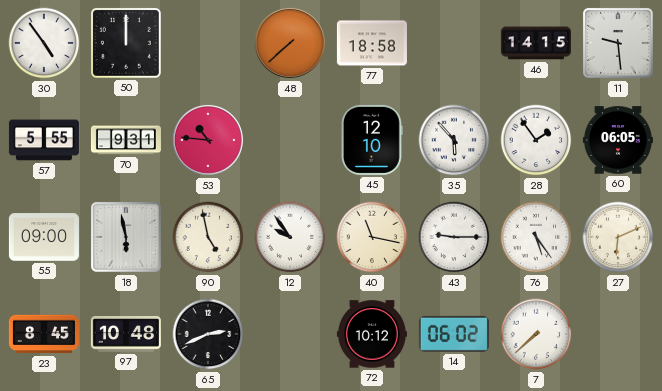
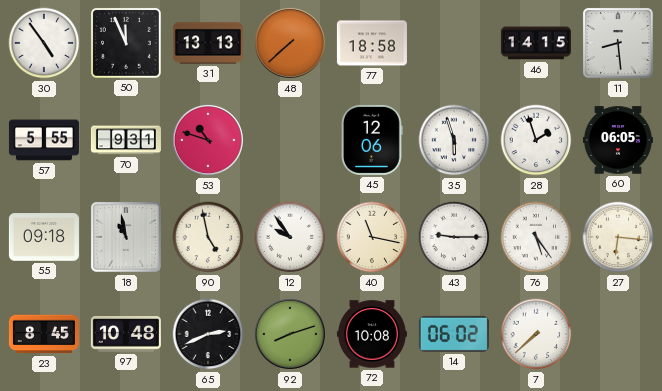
50: 12:00 -> 11:56
31: none -> 13:13
11: 9:29 -> 8:29
53: 10:46 -> 10:48
45: 12:10 -> 12:06
35: 5:53 -> 5:57
28: 1:54 -> 1:57
55: 09:00 -> 09:18
18: 5:58 -> 10:58
27: 6:11 -> 6:16
92: none -> 8:12
72: 10:12 -> 10:08
